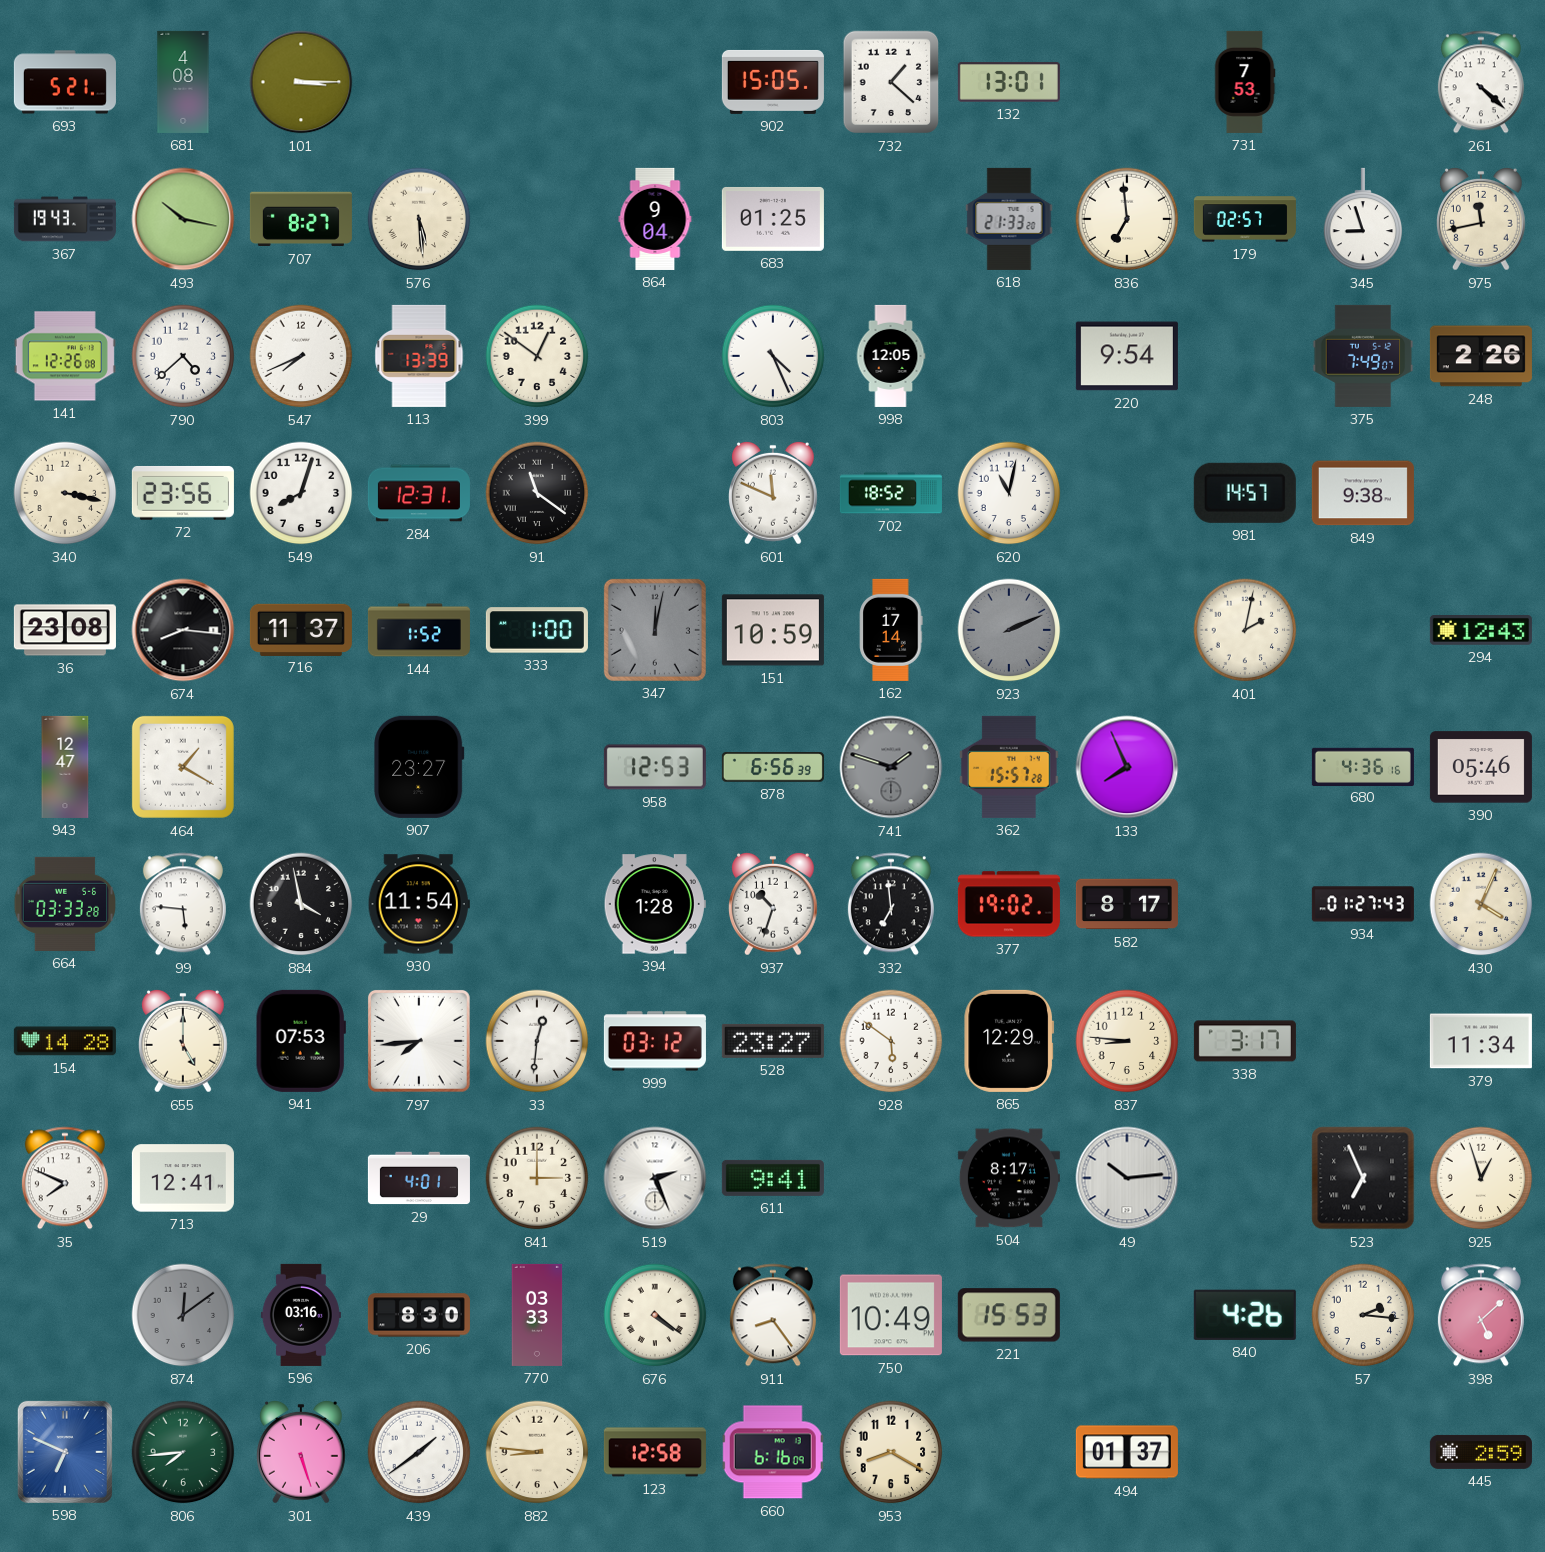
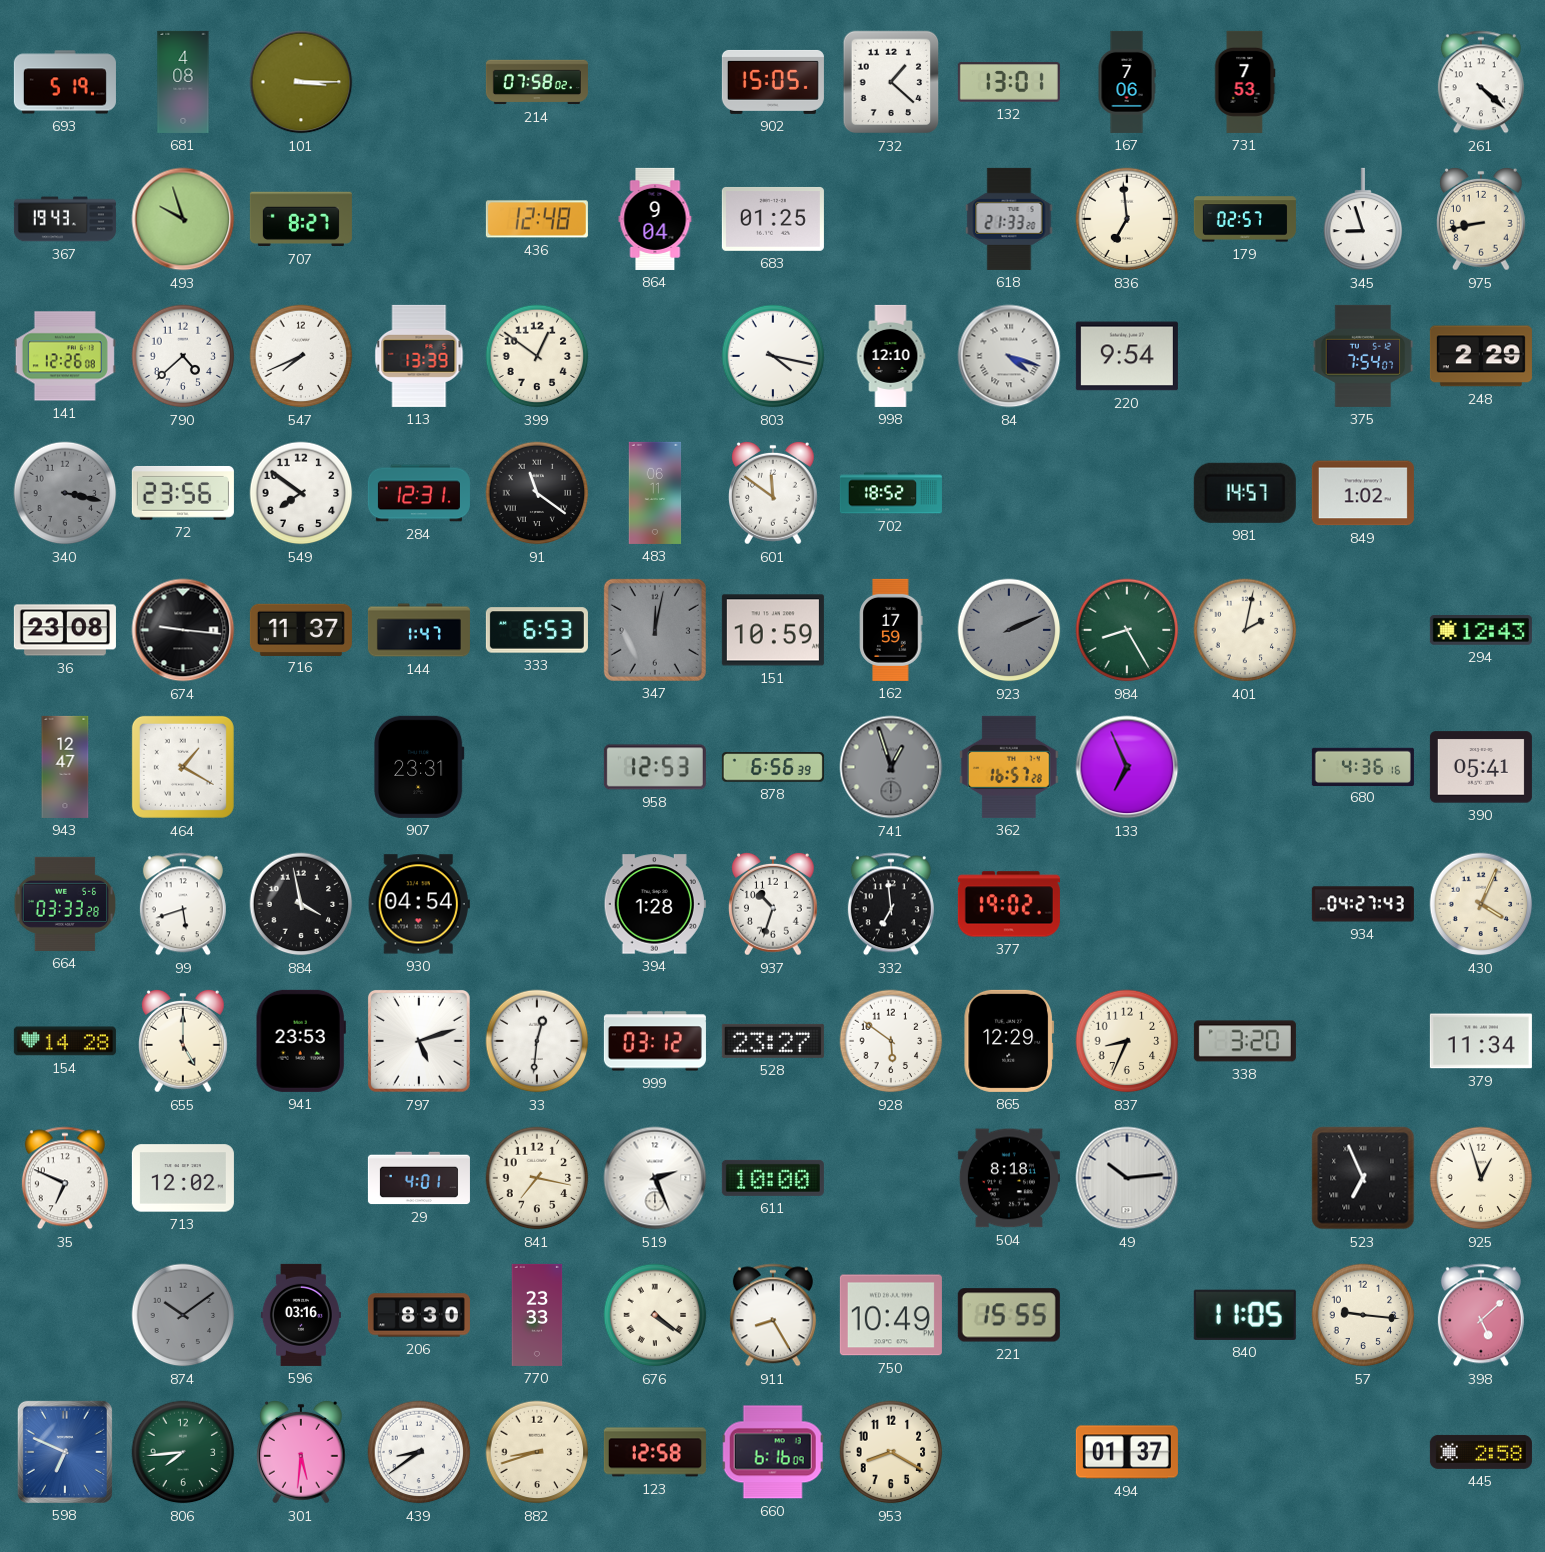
693: 5:21 -> 5:19
214: none -> 07:58
167: none -> 7:06
493: 10:17 -> 9:57
576: 5:29 -> none
436: none -> 12:48
975: 11:43 -> 8:43
803: 4:26 -> 4:17
998: 12:05 -> 12:10
84: none -> 4:18
375: 7:49 -> 7:54
248: 2:26 -> 2:29
340 dial: cream -> grey
549: 8:03 -> 7:51
483: none -> 06:11
601: 11:49 -> 11:51
620: 11:02 -> none
849: 9:38 -> 1:02
674: 8:16 -> 9:16
144: 1:52 -> 1:47
333: 1:00 -> 6:53
162: 17:14 -> 17:59
984: none -> 8:25
907: 23:27 -> 23:31
741: 1:48 -> 12:57
362: 15:57 -> 16:57
133: 7:56 -> 6:56
390: 05:46 -> 05:41
99: 5:46 -> 5:42
930: 11:54 -> 04:54
582: 8:17 -> none
934: 01:27 -> 04:27
941: 07:53 -> 23:53
797: 7:44 -> 5:12
837: 8:46 -> 8:34
338: 3:17 -> 3:20
35: 7:49 -> 6:49
713: 12:41 -> 12:02
841: 3:00 -> 7:17
611: 9:41 -> 10:00
504: 8:17 -> 8:18
874: 12:09 -> 10:09
770: 03:33 -> 23:33
911: 8:24 -> 8:25
221: 15:53 -> 15:55
840: 4:26 -> 11:05
57: 2:16 -> 9:16
301: 5:27 -> 5:31
439: 1:39 -> 8:39
882: 8:46 -> 8:42
445: 2:59 -> 2:58
